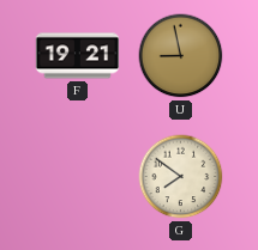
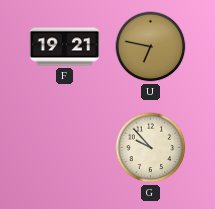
U: 8:58 -> 6:47
G: 7:51 -> 9:53
